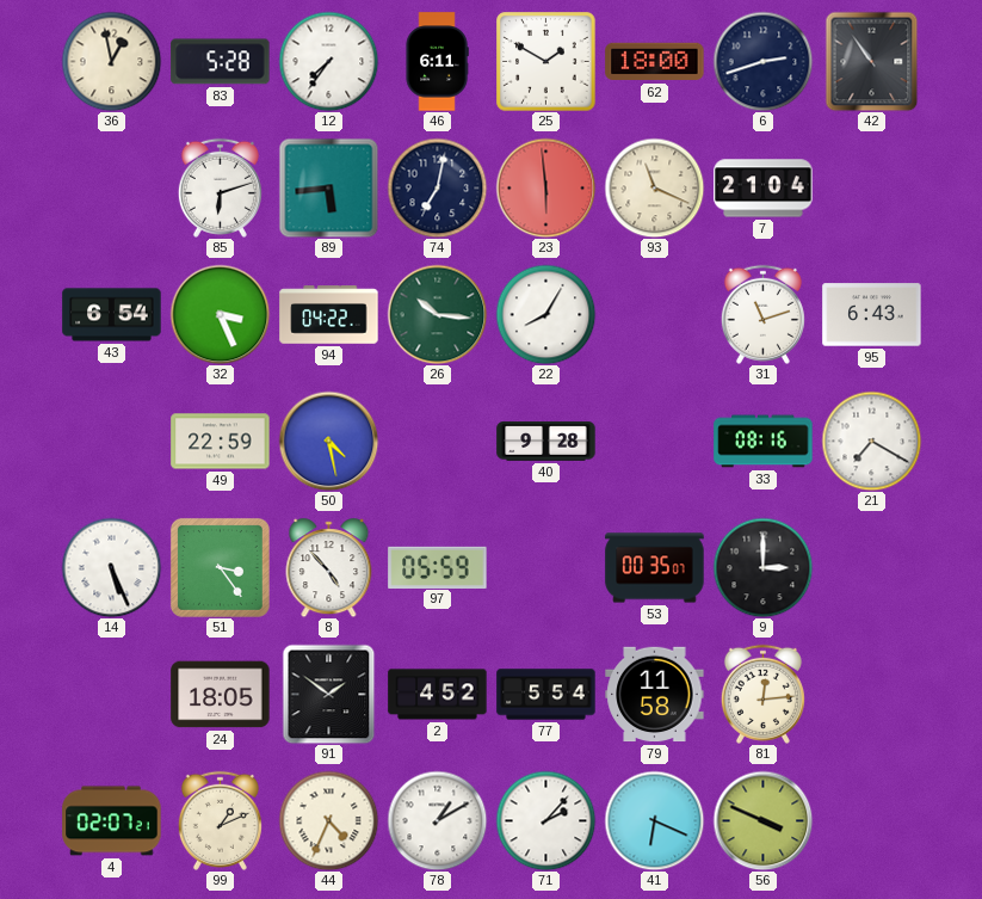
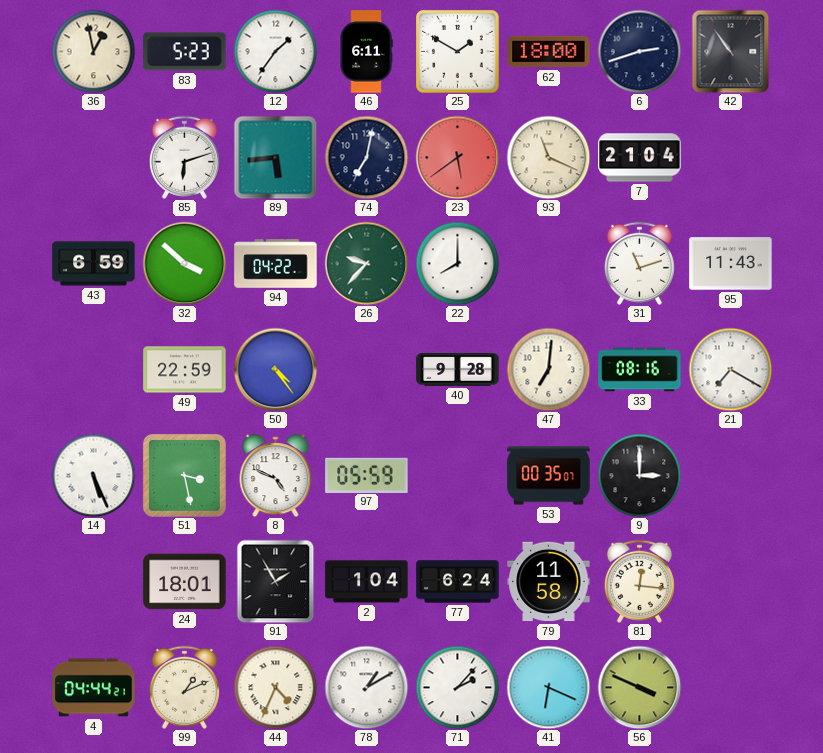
83: 5:28 -> 5:23
12: 7:36 -> 1:36
23: 5:59 -> 5:39
43: 6:54 -> 6:59
32: 3:26 -> 3:52
26: 10:16 -> 9:37
22: 8:05 -> 8:00
95: 6:43 -> 11:43
50: 4:28 -> 4:24
47: none -> 7:01
51: 3:24 -> 3:28
8: 4:53 -> 4:49
24: 18:05 -> 18:01
91: 1:51 -> 1:55
2: 4:52 -> 1:04
77: 5:54 -> 6:24
81: 12:14 -> 12:16
4: 02:07 -> 04:44
